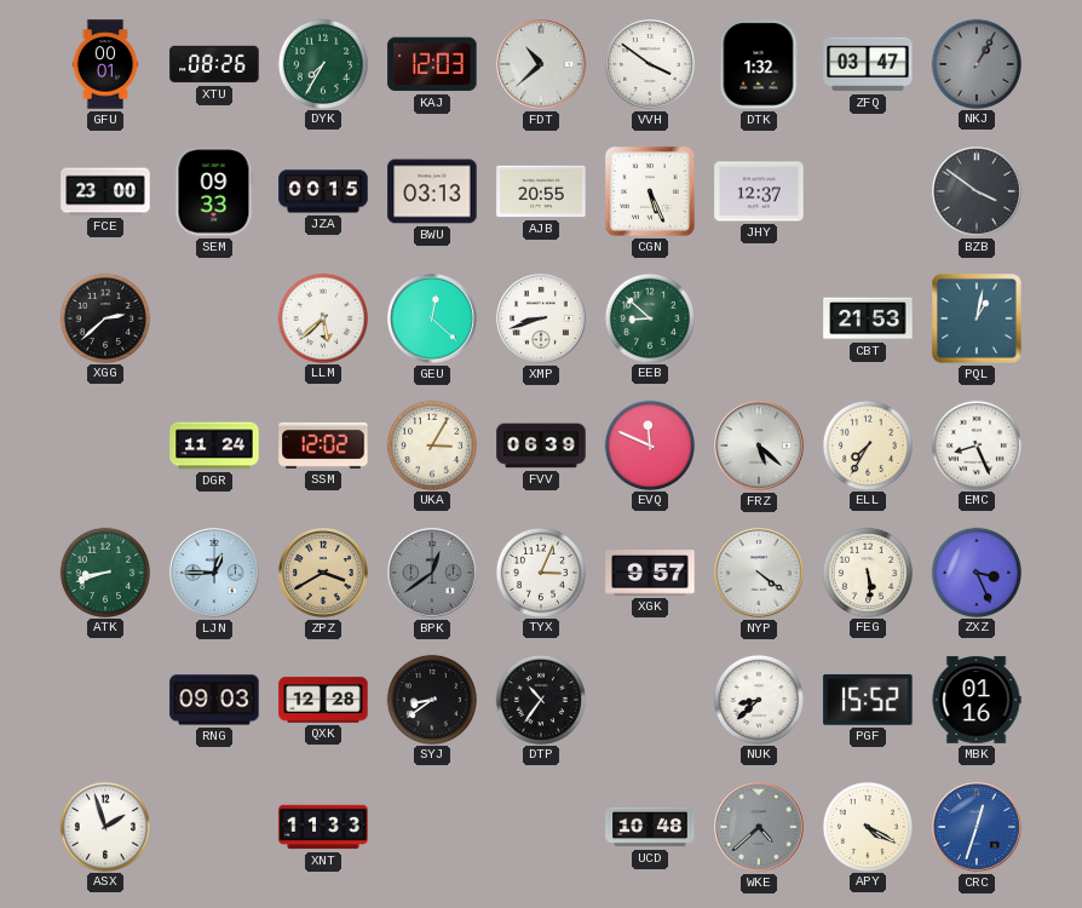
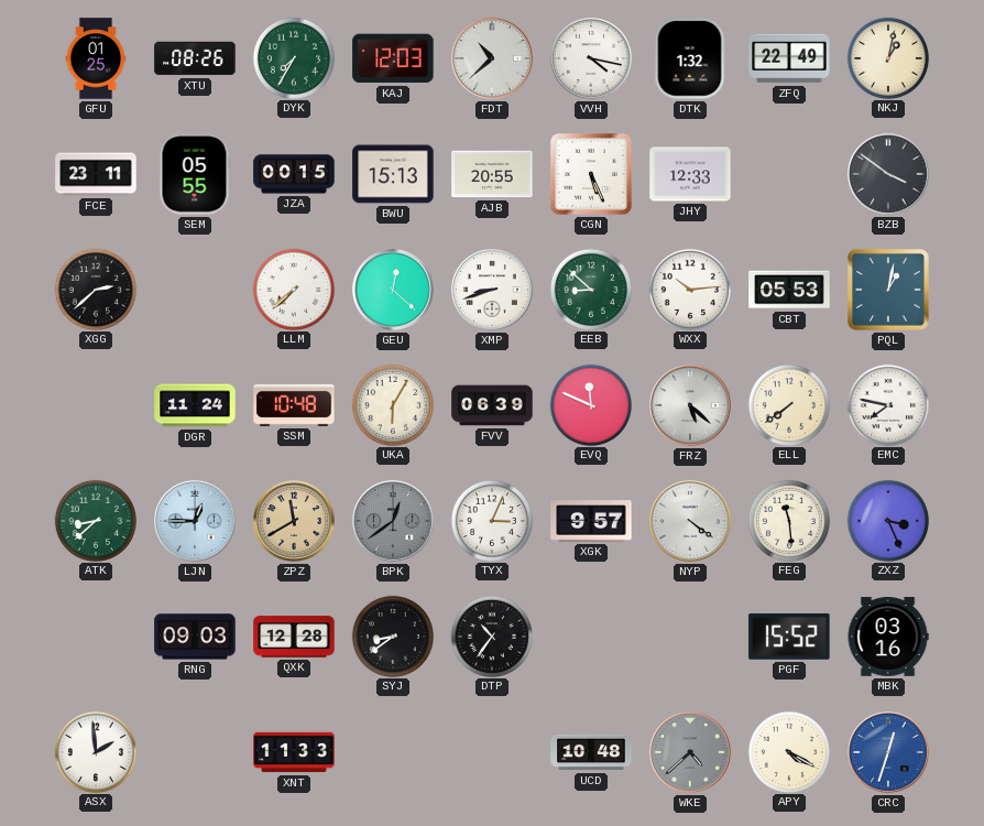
GFU: 00:01 -> 01:25
VVH: 3:51 -> 4:17
ZFQ: 03:47 -> 22:49
NKJ: 1:05 -> 1:02
NKJ dial: grey -> cream
FCE: 23:00 -> 23:11
SEM: 09:33 -> 05:55
BWU: 03:13 -> 15:13
JHY: 12:37 -> 12:33
LLM: 5:38 -> 7:38
WXX: none -> 10:14
CBT: 21:53 -> 05:53
SSM: 12:02 -> 10:48
UKA: 3:05 -> 6:05
ELL: 7:35 -> 7:39
EMC: 8:26 -> 7:47
ATK: 8:42 -> 8:38
ZPZ: 3:40 -> 11:40
FEG: 5:29 -> 11:29
NUK: 8:38 -> none
MBK: 01:16 -> 03:16
ASX: 1:57 -> 1:59
